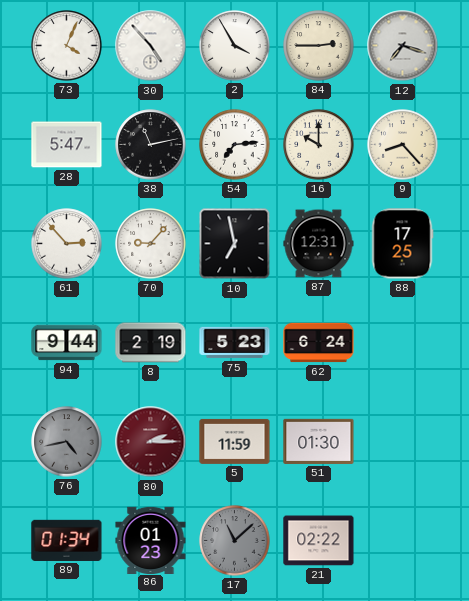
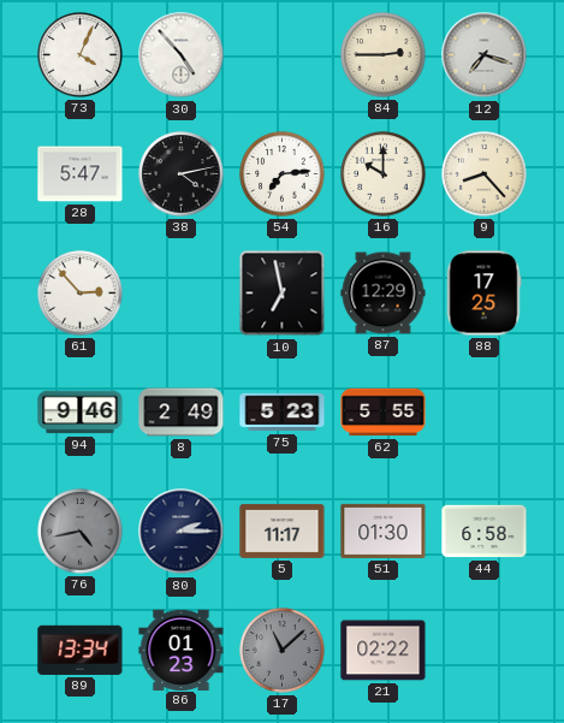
2: 3:55 -> none
38: 11:13 -> 4:13
70: 9:07 -> none
87: 12:31 -> 12:29
94: 9:44 -> 9:46
8: 2:19 -> 2:49
62: 6:24 -> 5:55
80 dial: burgundy -> navy
5: 11:59 -> 11:17
44: none -> 6:58
89: 01:34 -> 13:34
